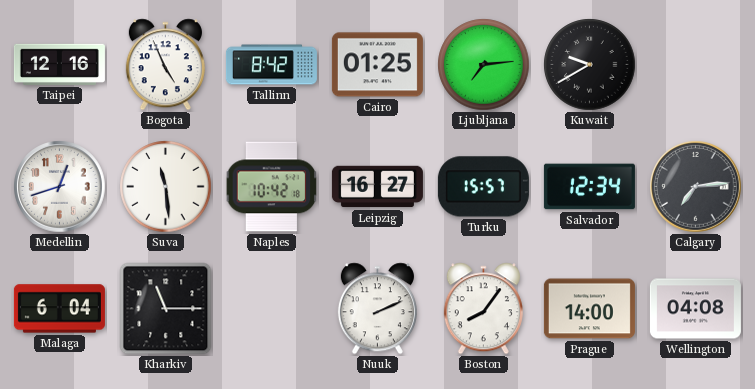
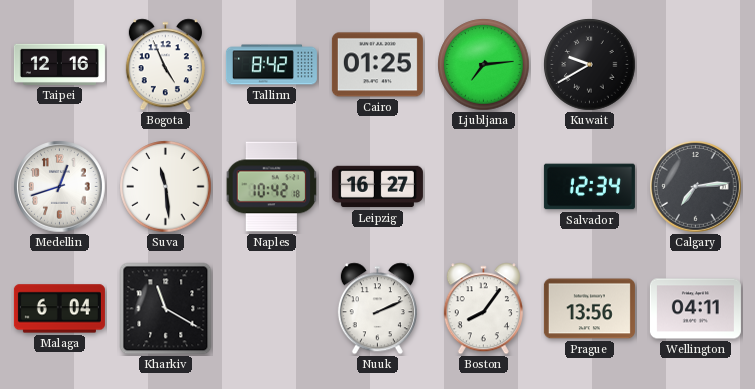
Turku: 15:57 -> none
Kharkiv: 11:15 -> 11:20
Prague: 14:00 -> 13:56
Wellington: 04:08 -> 04:11
